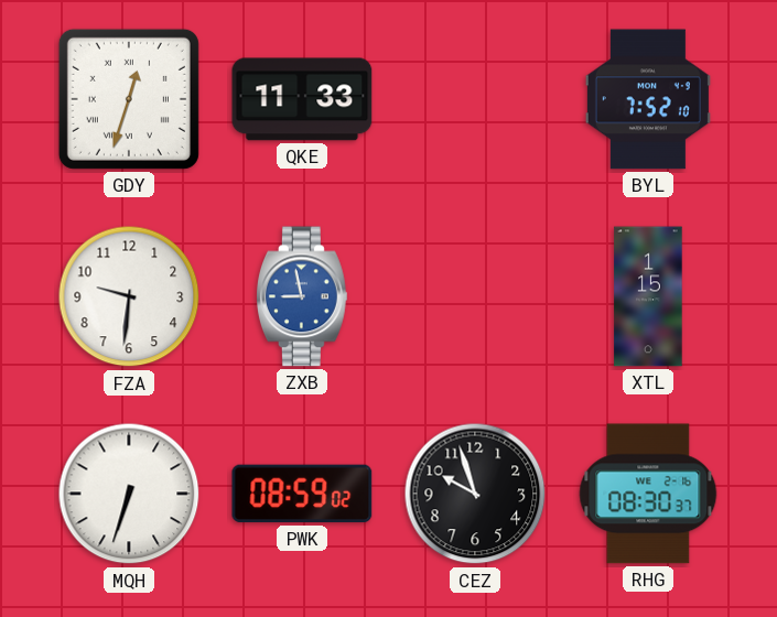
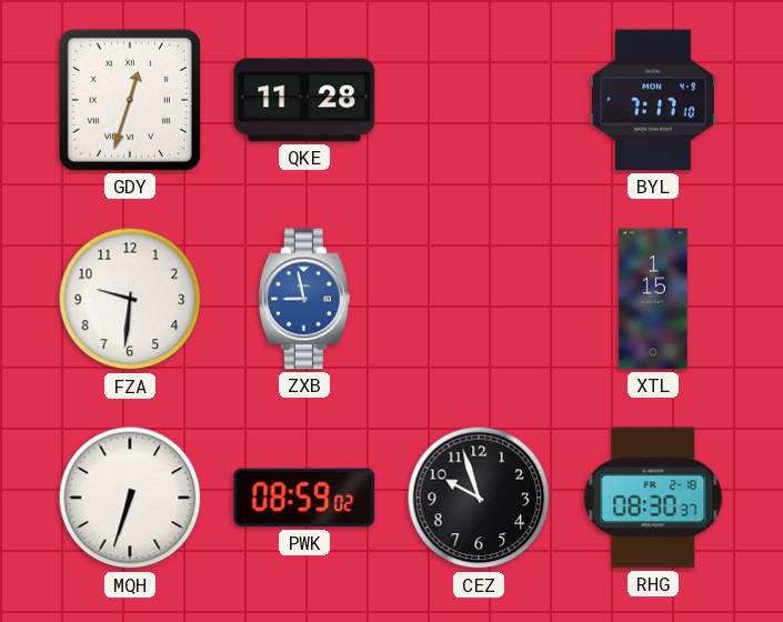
QKE: 11:33 -> 11:28
BYL: 7:52 -> 7:17
RHG date: WE 2-16 -> FR 2-18
